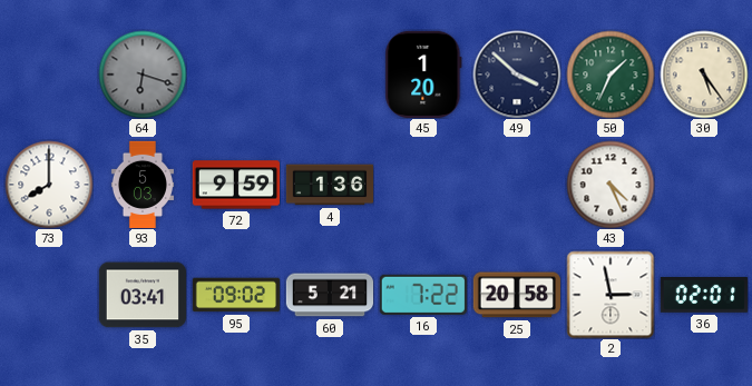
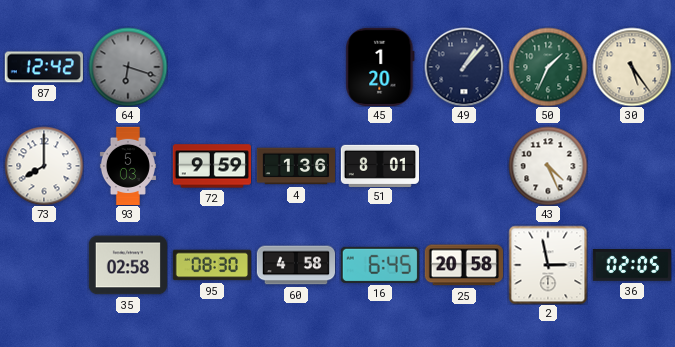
87: none -> 12:42
49: 3:52 -> 1:07
51: none -> 8:01
35: 03:41 -> 02:58
95: 09:02 -> 08:30
60: 5:21 -> 4:58
16: 7:22 -> 6:45
36: 02:01 -> 02:05
